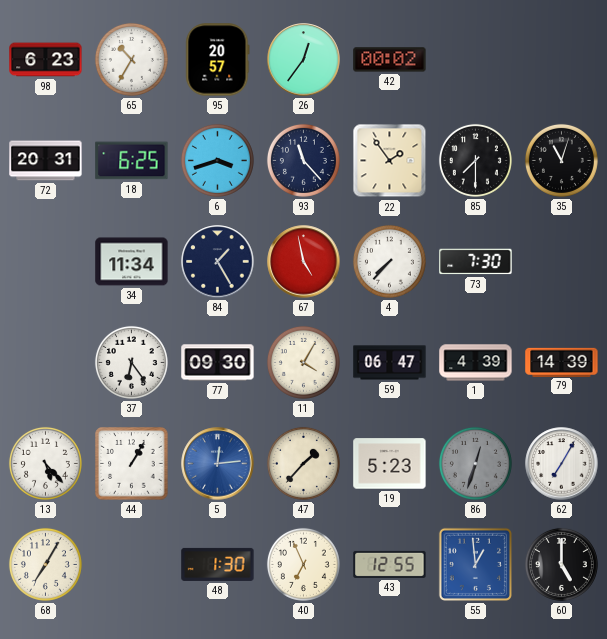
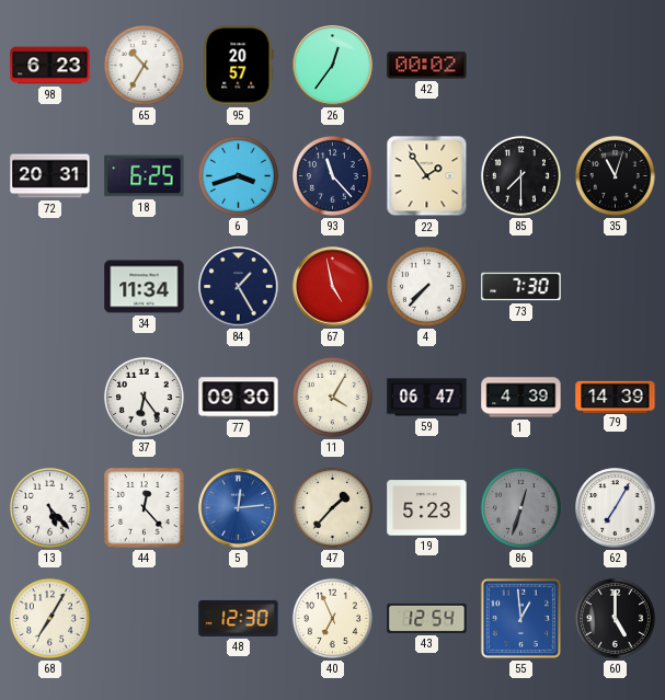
44: 1:05 -> 12:23
48: 1:30 -> 12:30
43: 12:55 -> 12:54
